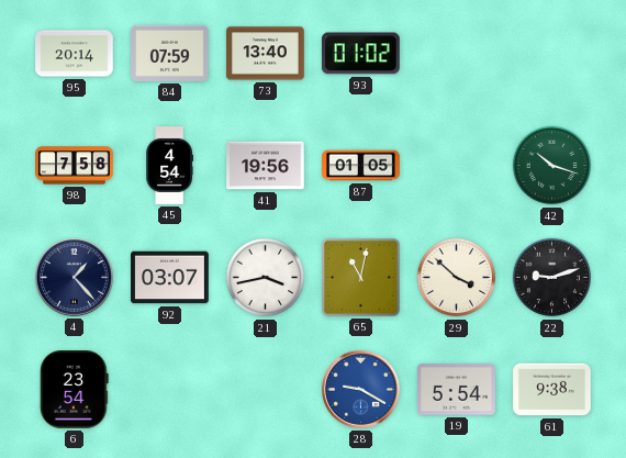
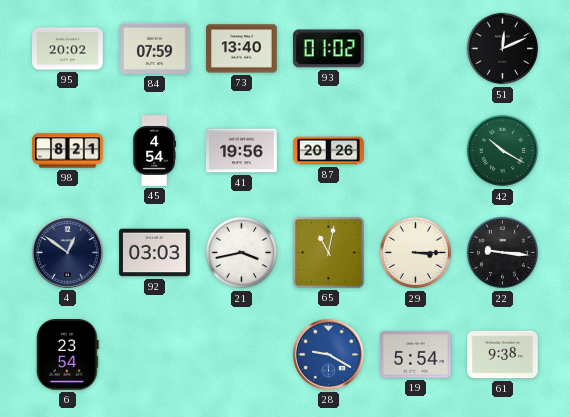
95: 20:14 -> 20:02
51: none -> 12:11
98: 7:58 -> 8:21
87: 01:05 -> 20:26
42: 10:18 -> 10:20
4: 1:23 -> 12:51
92: 03:07 -> 03:03
29: 3:52 -> 3:15
22: 9:12 -> 9:16
